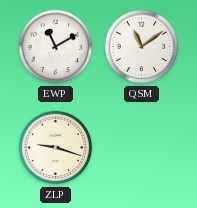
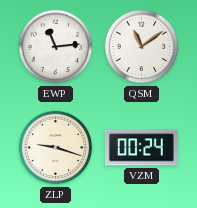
EWP: 11:10 -> 11:14
VZM: none -> 00:24
